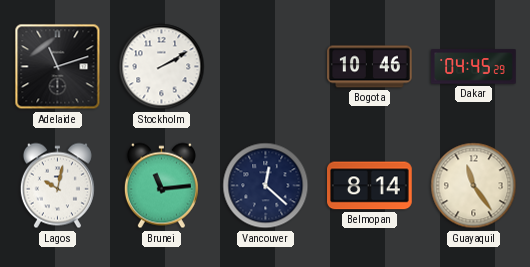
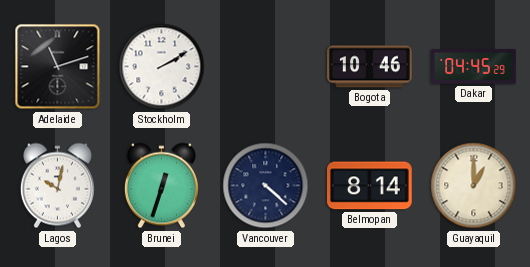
Brunei: 11:14 -> 12:33
Vancouver: 12:22 -> 4:22
Guayaquil: 11:24 -> 1:00
